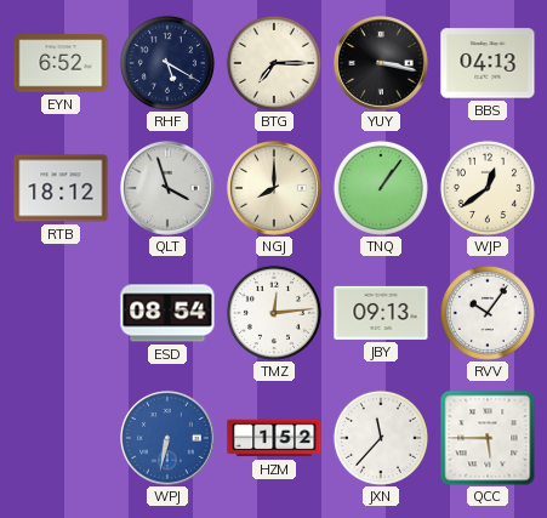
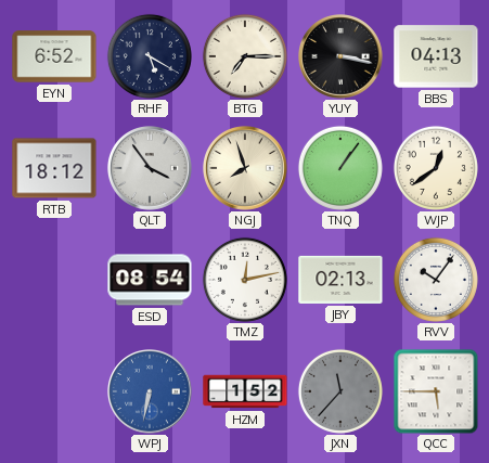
QLT: 3:57 -> 3:54
NGJ: 8:00 -> 7:57
TMZ: 12:14 -> 12:13
JBY: 09:13 -> 02:13
JXN dial: white -> grey
